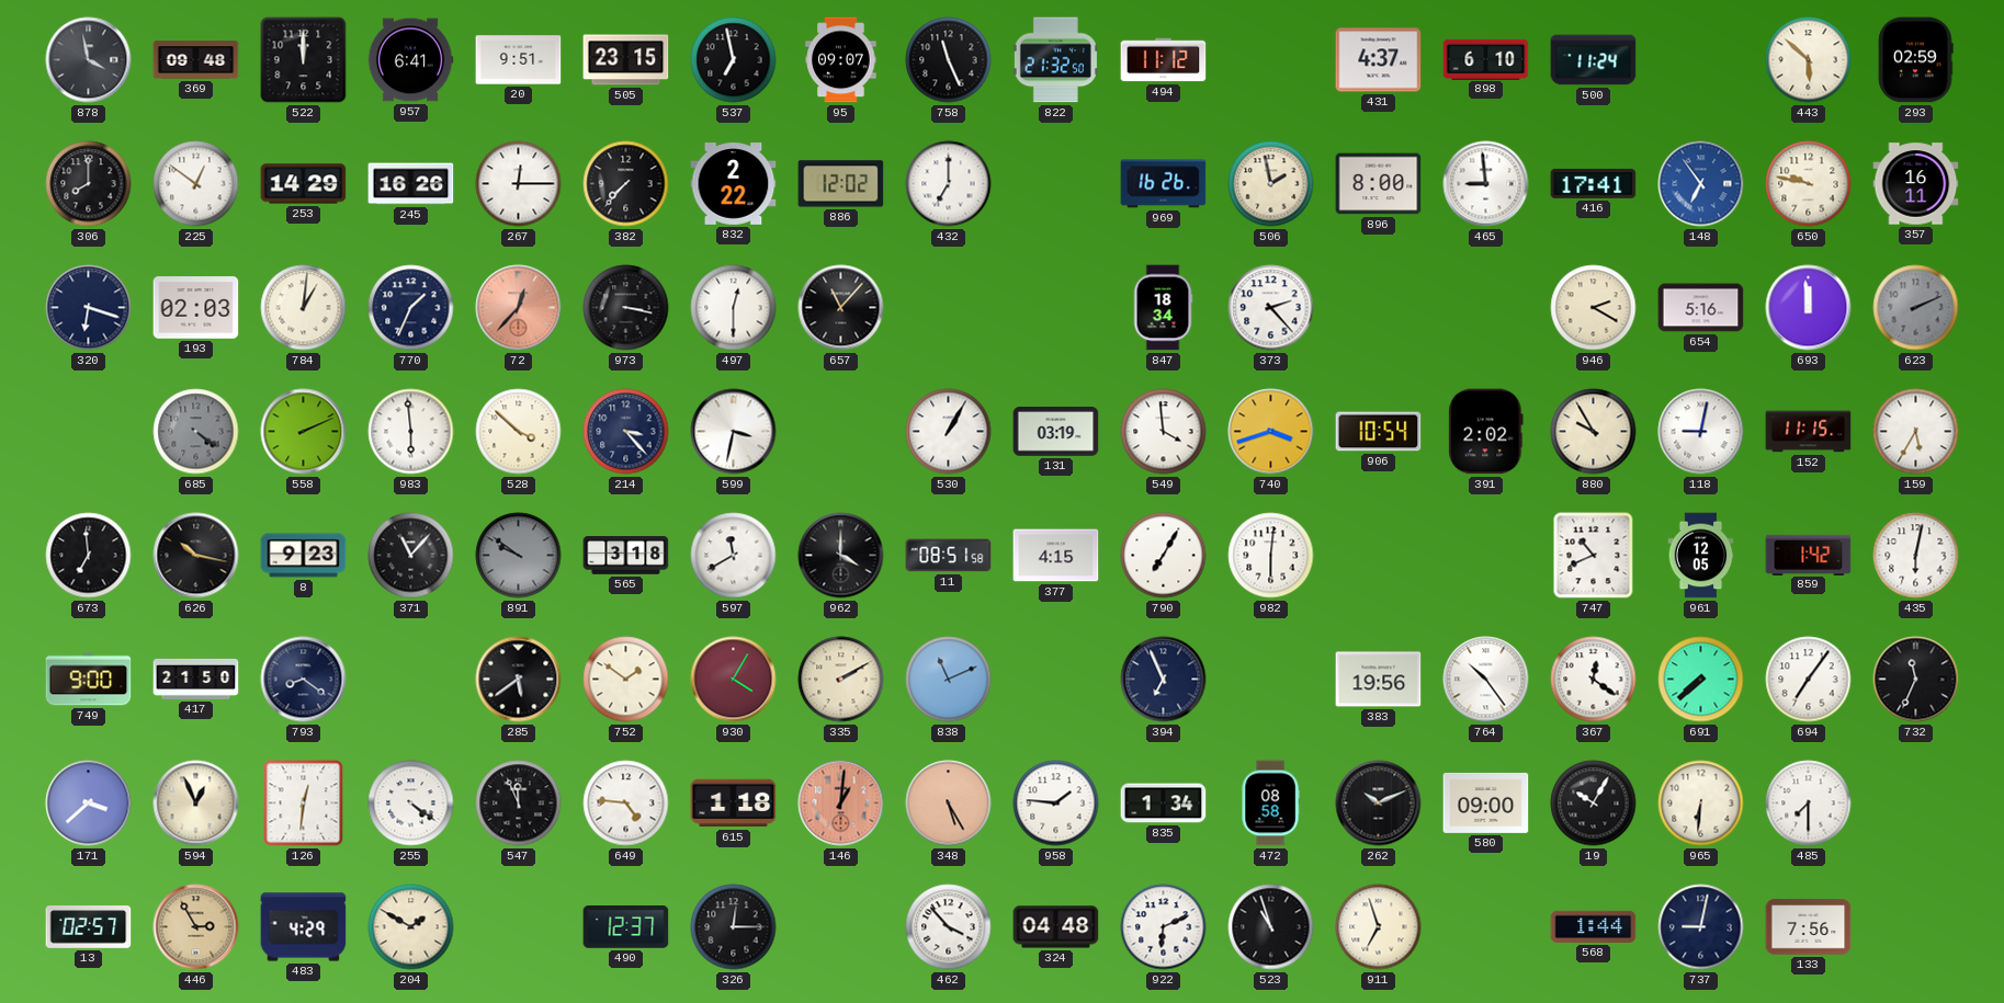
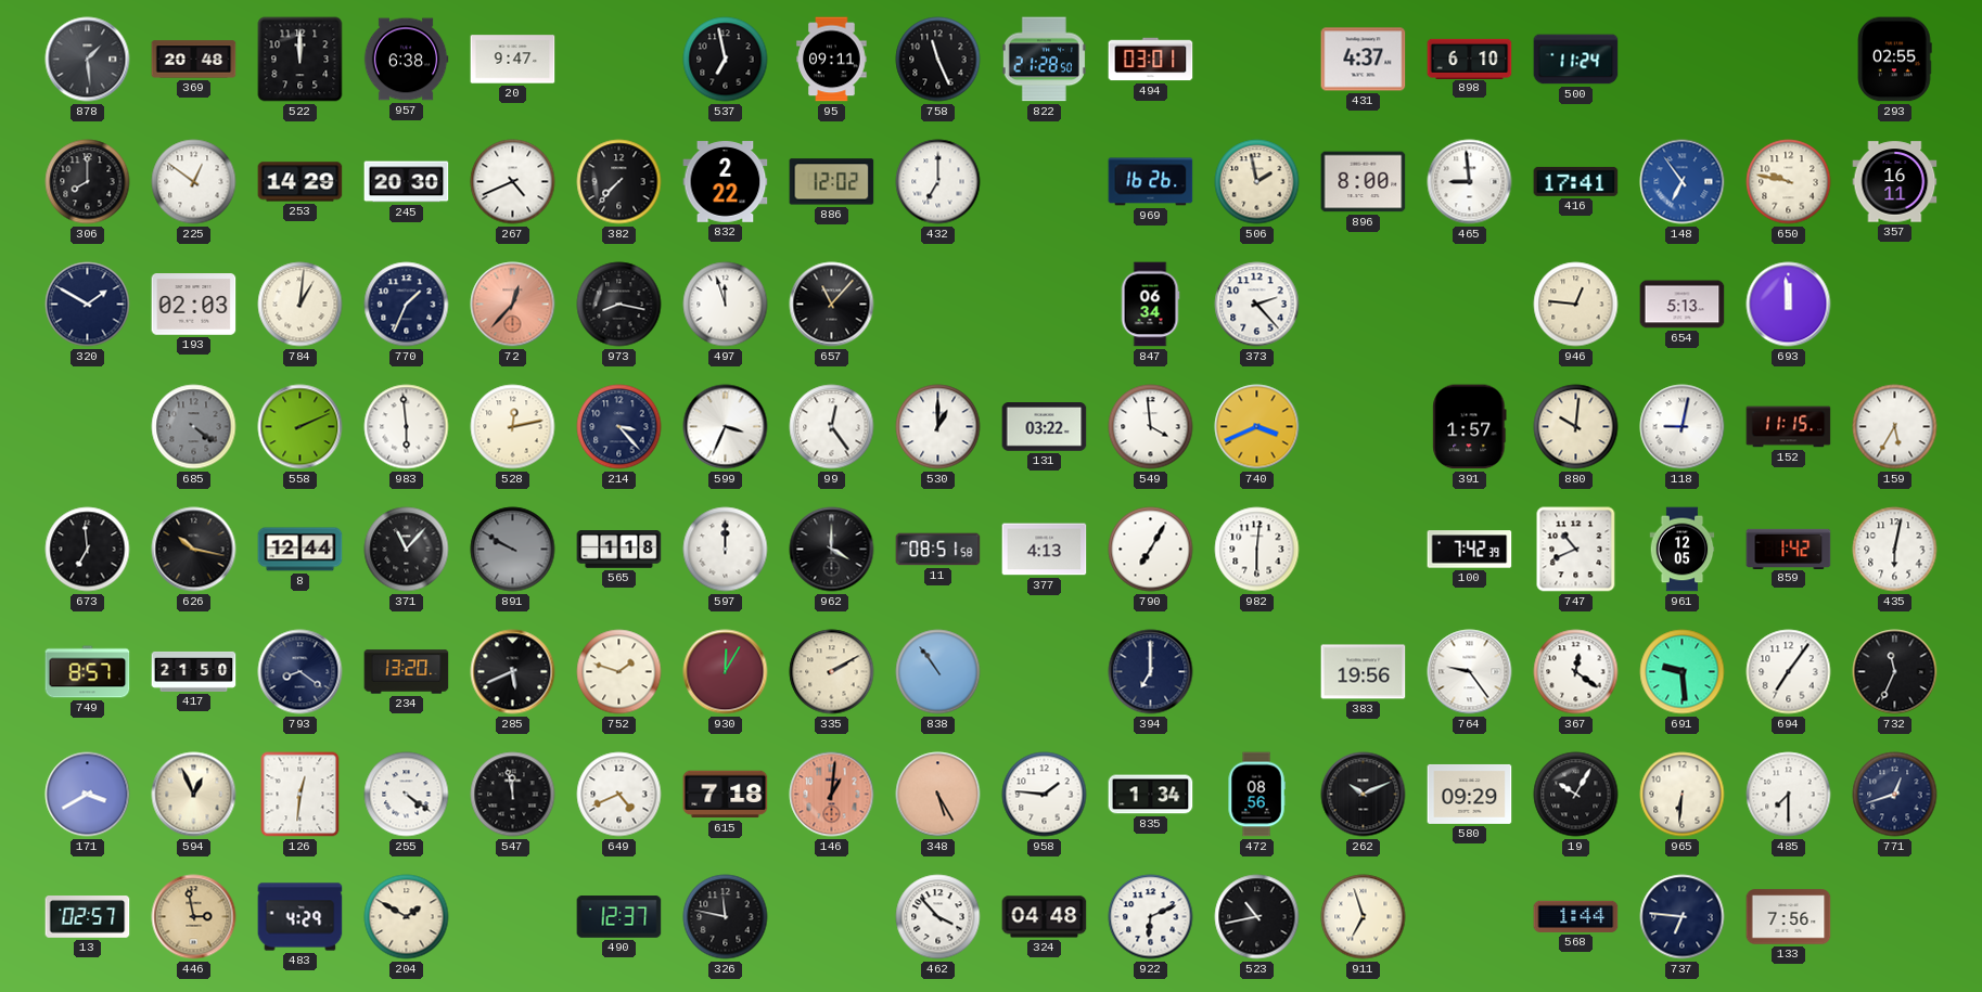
878: 3:58 -> 1:29
369: 09:48 -> 20:48
957: 6:41 -> 6:38
20: 9:51 -> 9:47
505: 23:15 -> none
95: 09:07 -> 09:11
822: 21:32 -> 21:28
494: 11:12 -> 03:01
443: 5:52 -> none
293: 02:59 -> 02:55
245: 16:26 -> 20:30
267: 12:15 -> 4:41
320: 6:18 -> 1:50
973: 3:17 -> 8:17
497: 12:30 -> 11:57
847: 18:34 -> 06:34
946: 2:20 -> 12:46
654: 5:16 -> 5:13
623: 2:11 -> none
528: 3:52 -> 12:13
599: 3:32 -> 3:34
99: none -> 12:24
530: 1:05 -> 1:00
131: 03:19 -> 03:22
740: 3:42 -> 3:41
906: 10:54 -> none
391: 2:02 -> 1:57
880: 9:55 -> 10:01
8: 9:23 -> 12:44
891: 9:51 -> 9:50
565: 3:18 -> 1:18
597: 11:40 -> 12:00
377: 4:15 -> 4:13
100: none -> 7:42
749: 9:00 -> 8:57
234: none -> 13:20
285: 5:39 -> 5:41
752: 1:51 -> 1:48
930: 4:05 -> 12:05
838: 11:11 -> 10:54
394: 6:56 -> 7:00
764: 10:24 -> 9:24
691: 7:38 -> 9:29
171: 3:38 -> 3:40
547: 11:56 -> 11:58
649: 4:46 -> 4:41
615: 1:18 -> 7:18
472: 08:58 -> 08:56
580: 09:00 -> 09:29
771: none -> 12:42
446: 2:55 -> 2:58
326: 12:15 -> 11:47
523: 10:57 -> 10:43
737: 9:02 -> 6:46
